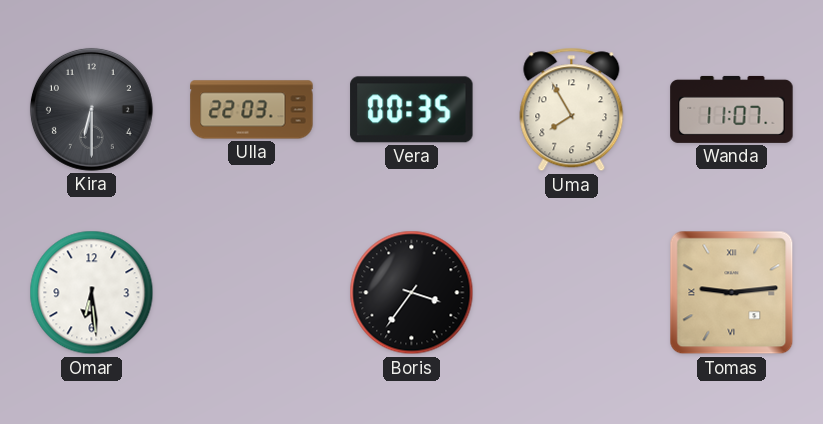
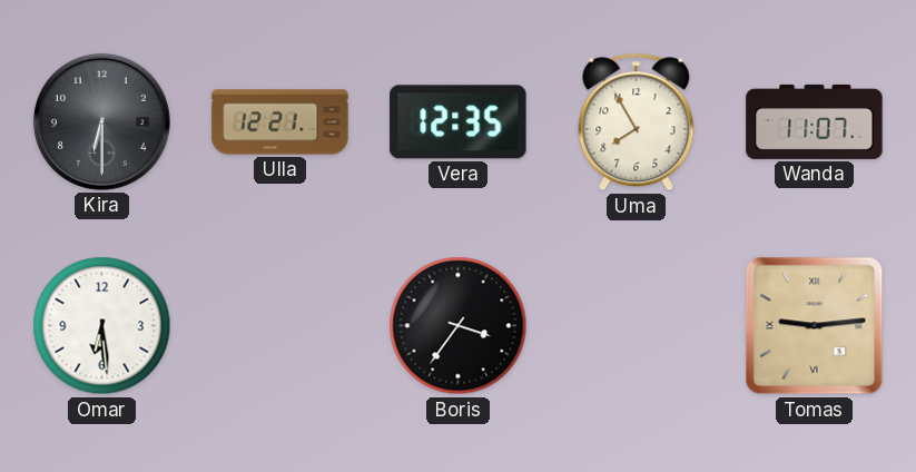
Ulla: 22:03 -> 12:21
Vera: 00:35 -> 12:35
